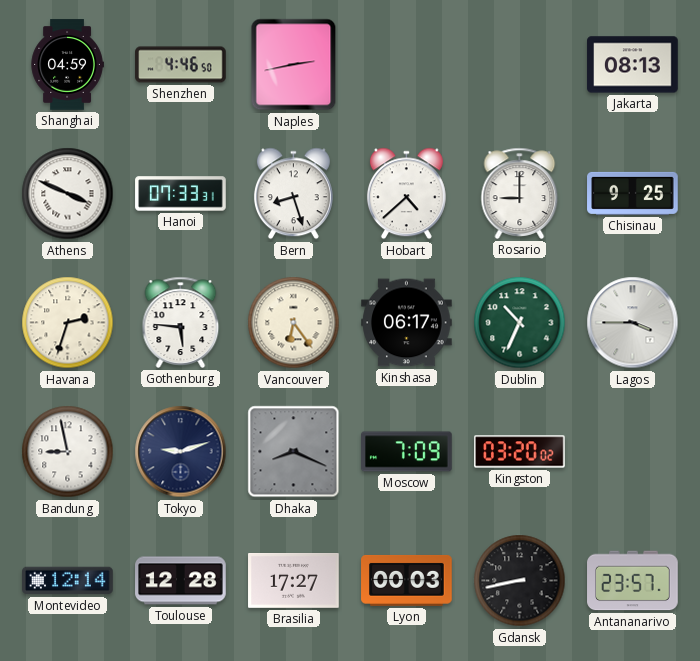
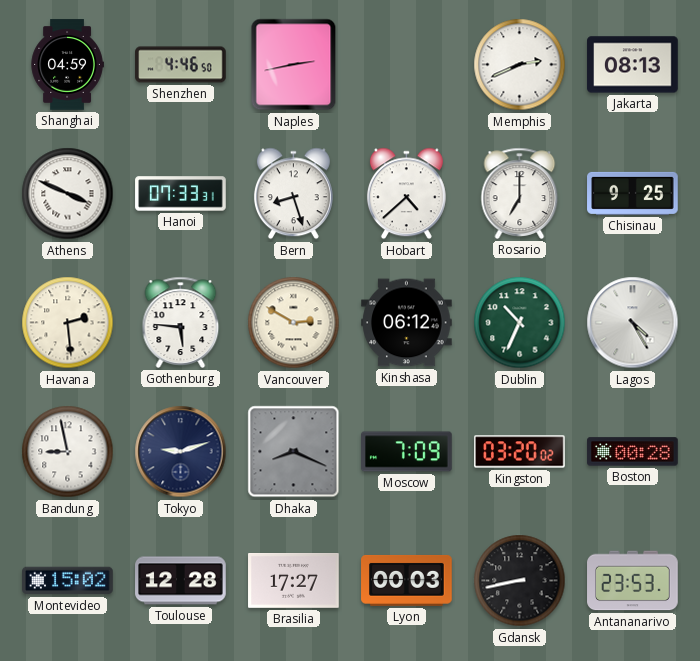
Memphis: none -> 2:41
Rosario: 9:00 -> 7:00
Havana: 2:33 -> 2:29
Vancouver: 6:24 -> 2:50
Kinshasa: 06:17 -> 06:12
Lagos: 3:45 -> 4:25
Boston: none -> 00:28
Montevideo: 12:14 -> 15:02
Antananarivo: 23:57 -> 23:53
